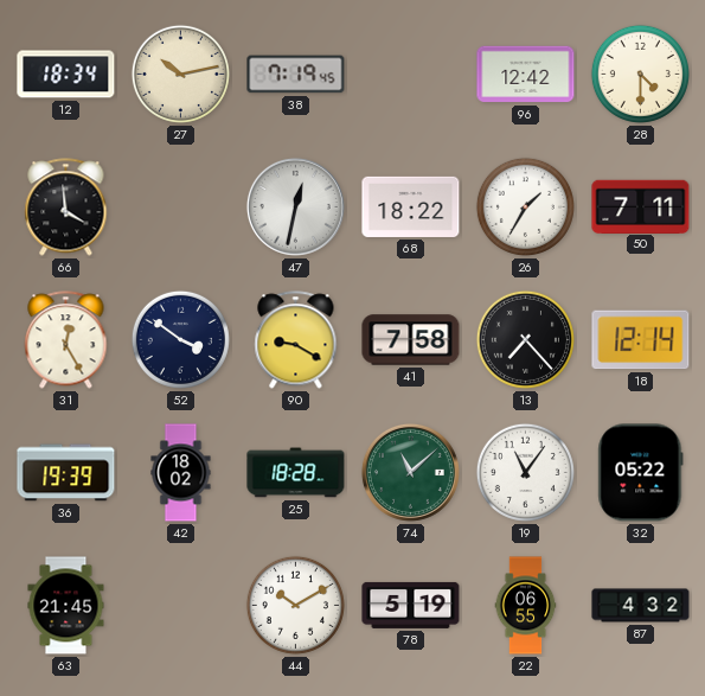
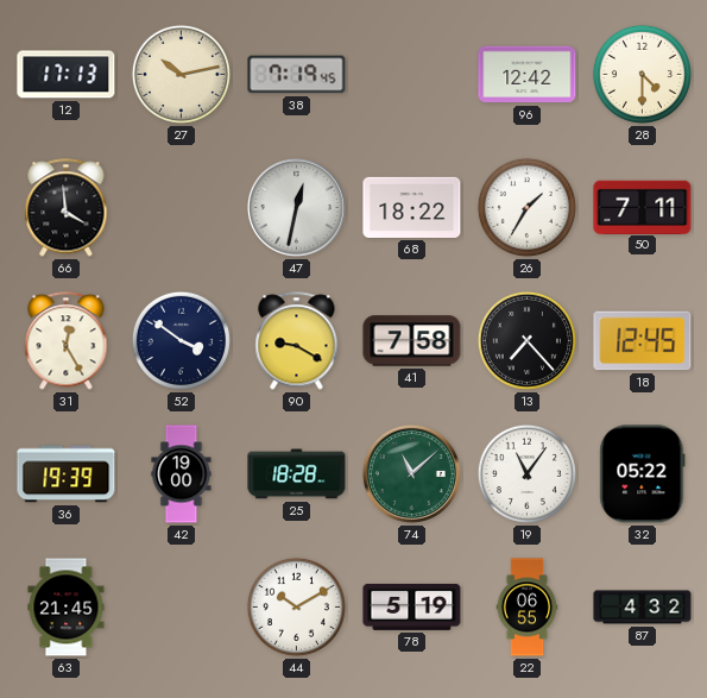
12: 18:34 -> 17:13
18: 12:14 -> 12:45
42: 18:02 -> 19:00
